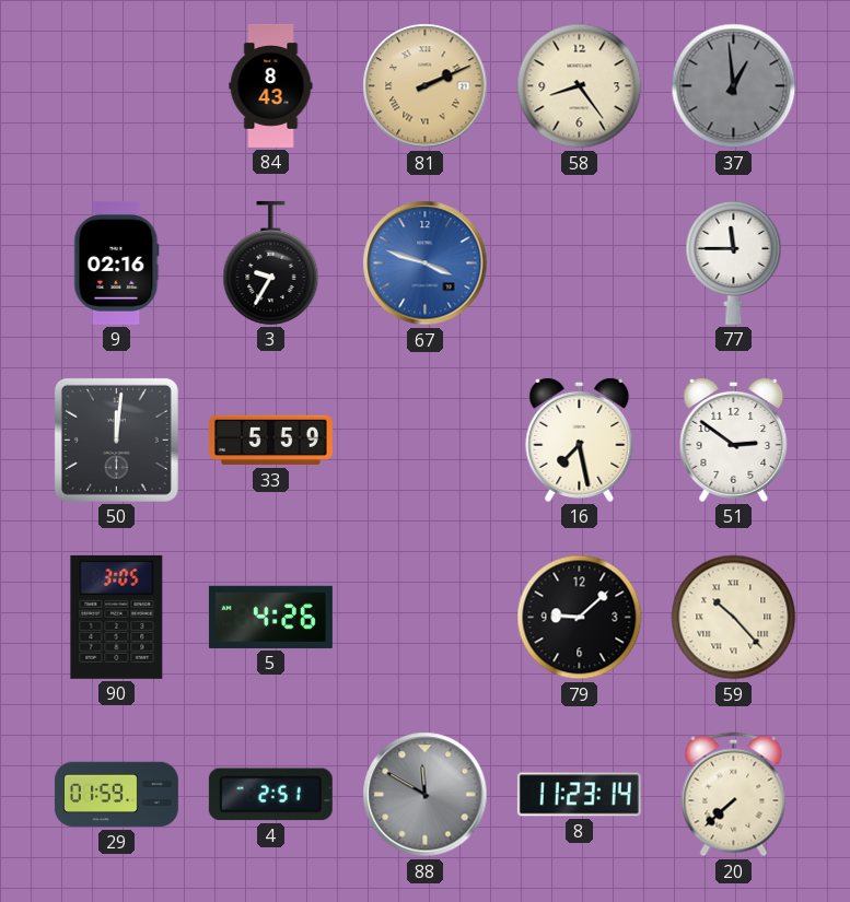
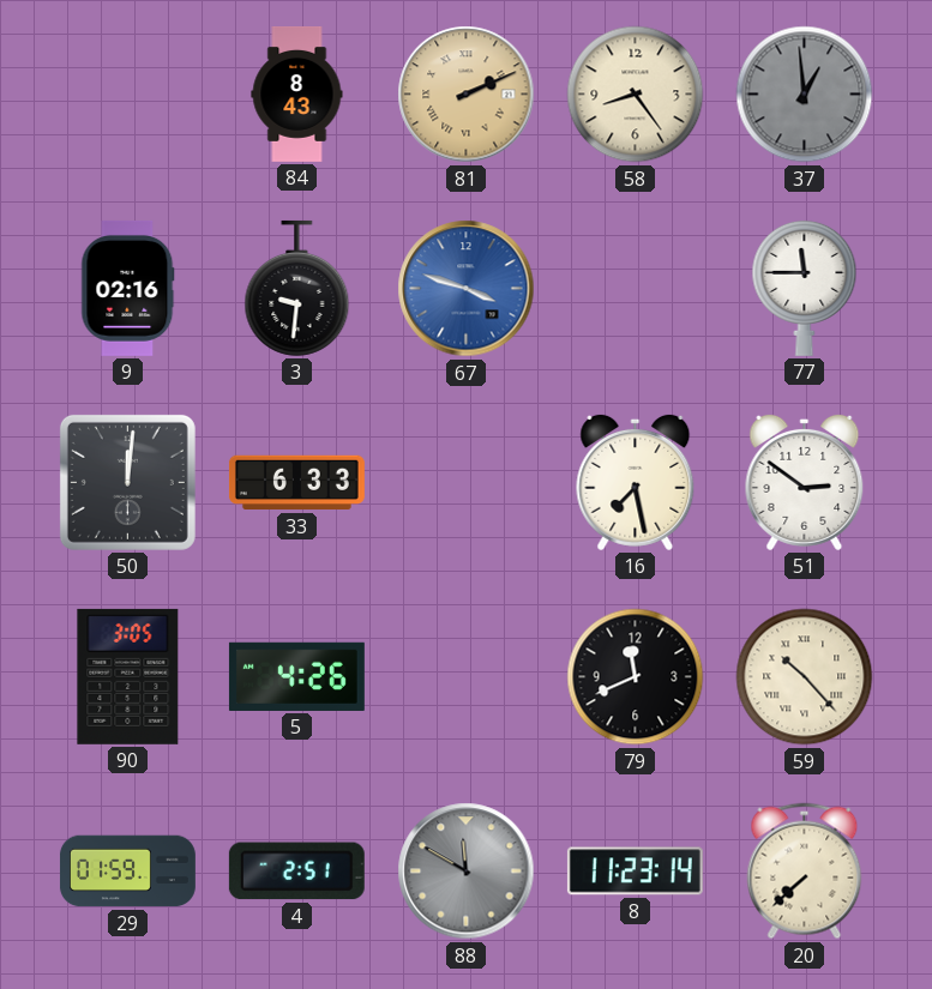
3: 9:35 -> 9:31
33: 5:59 -> 6:33
79: 9:08 -> 11:41
